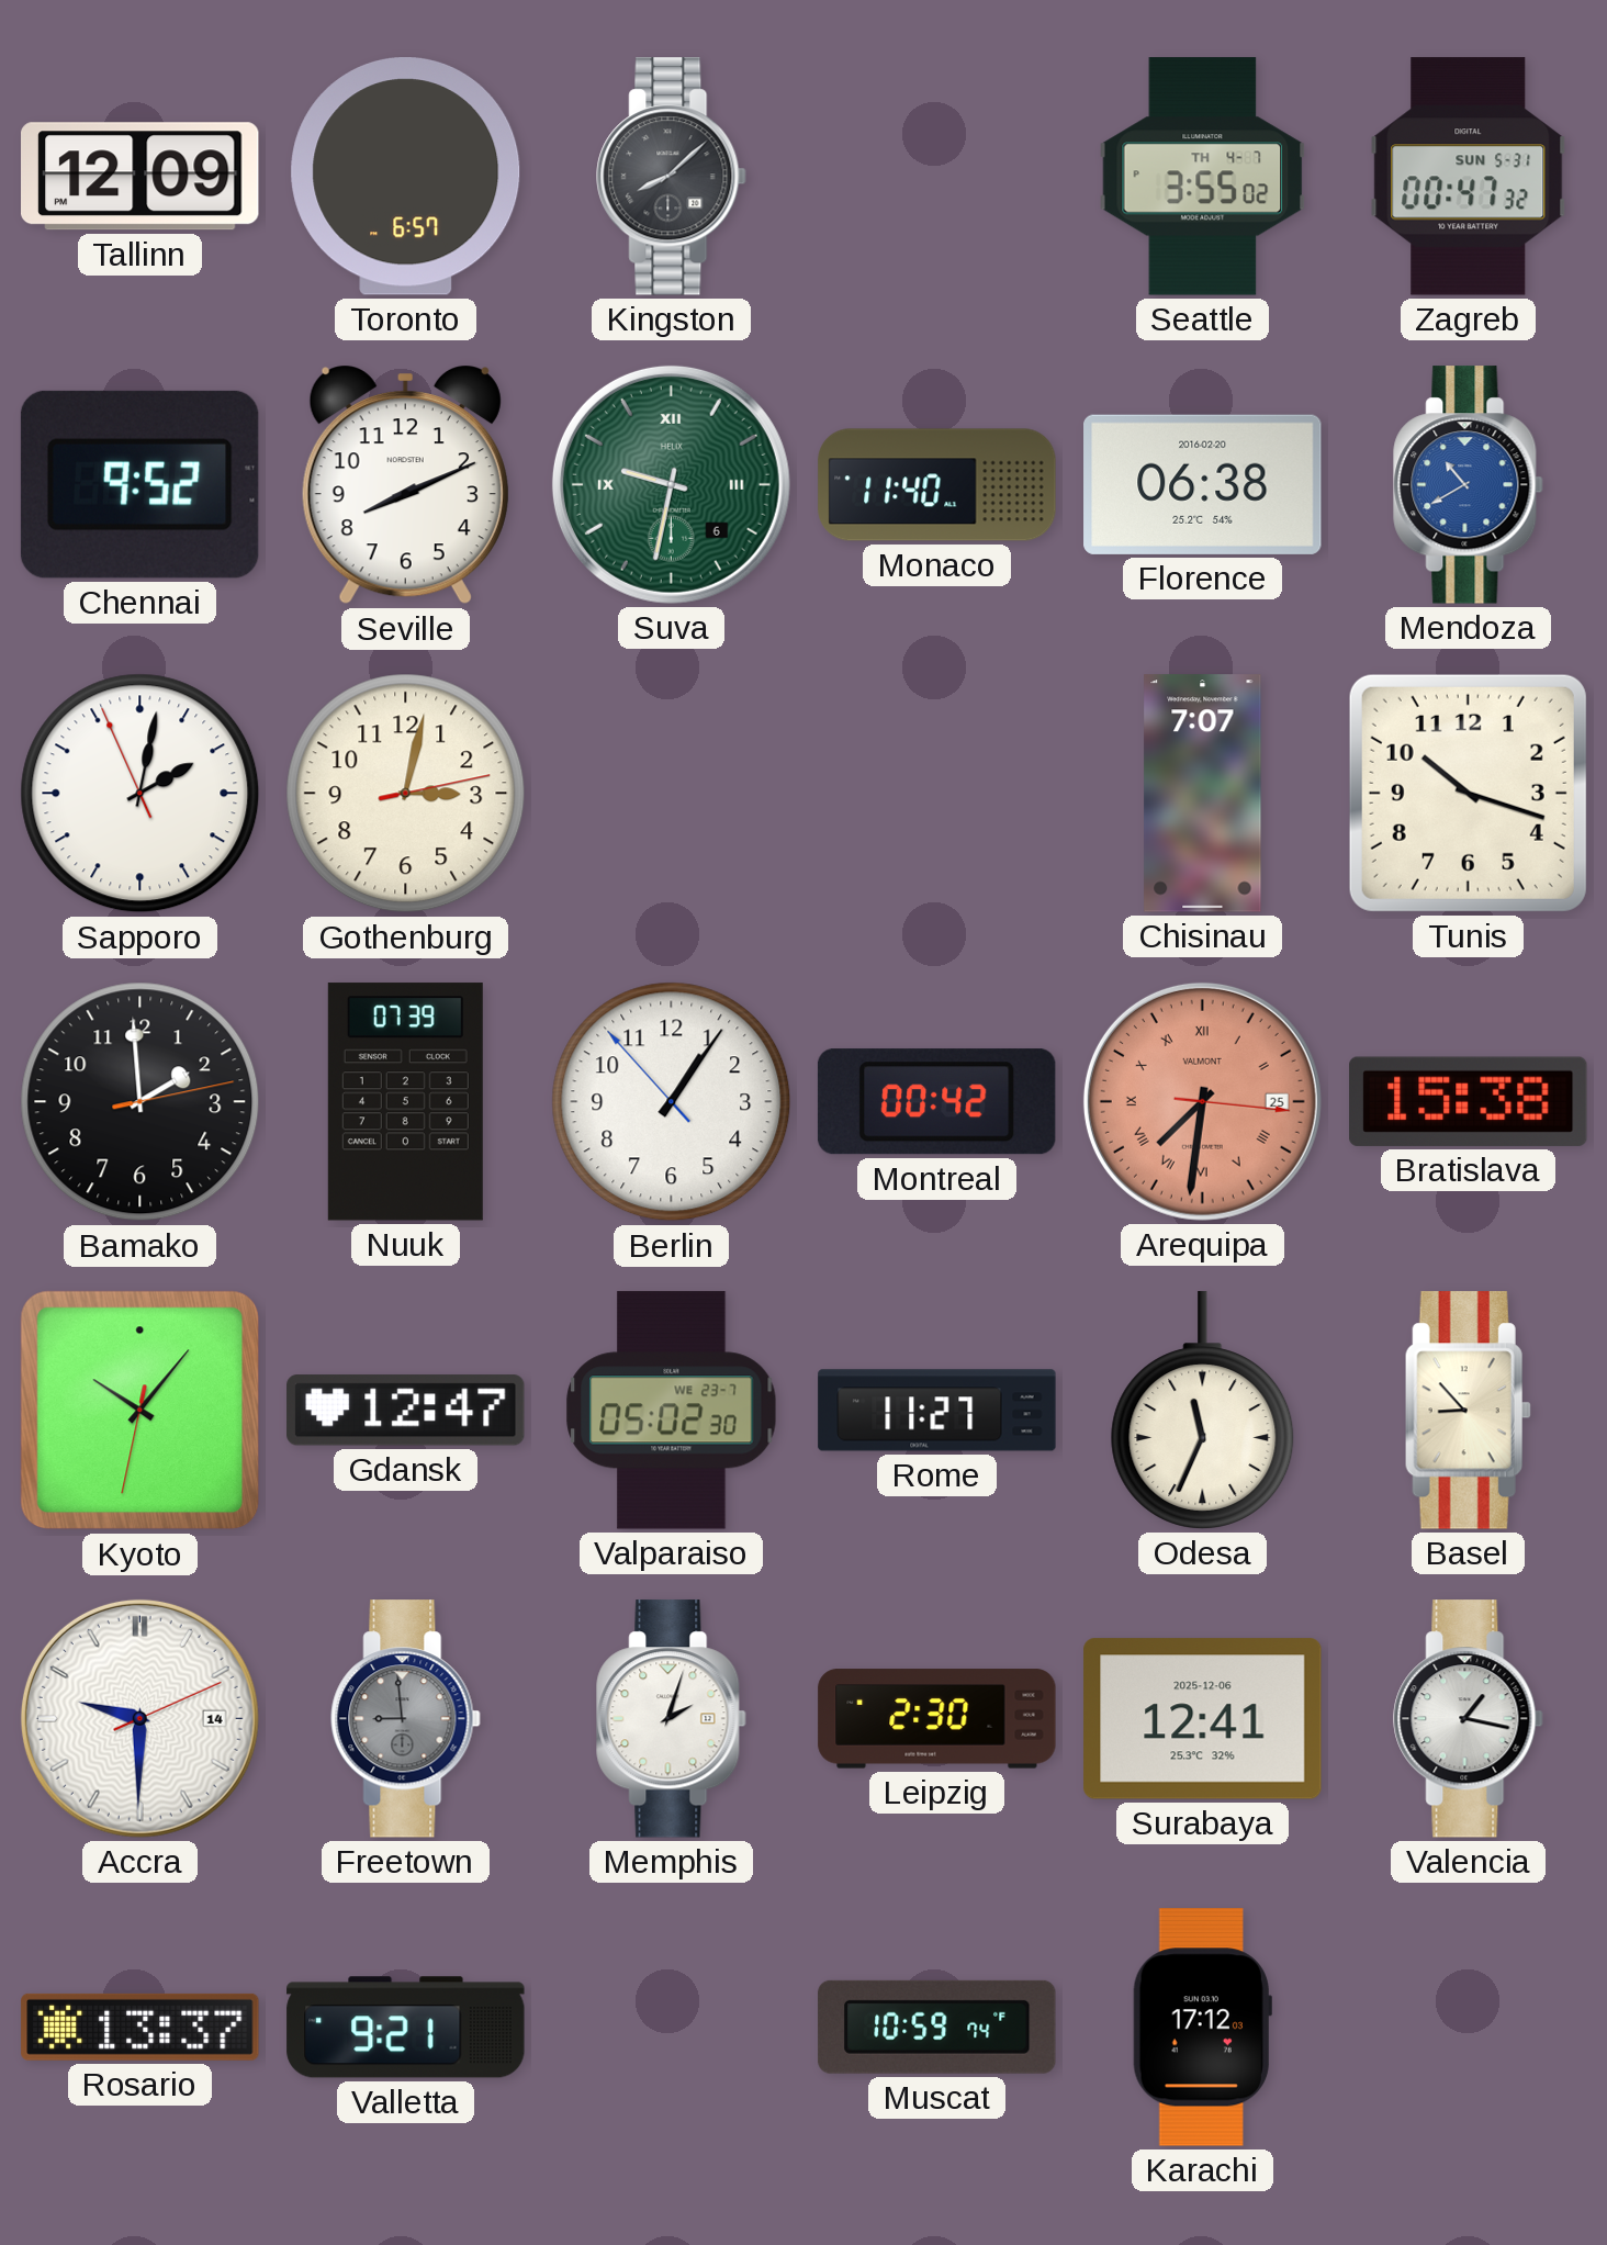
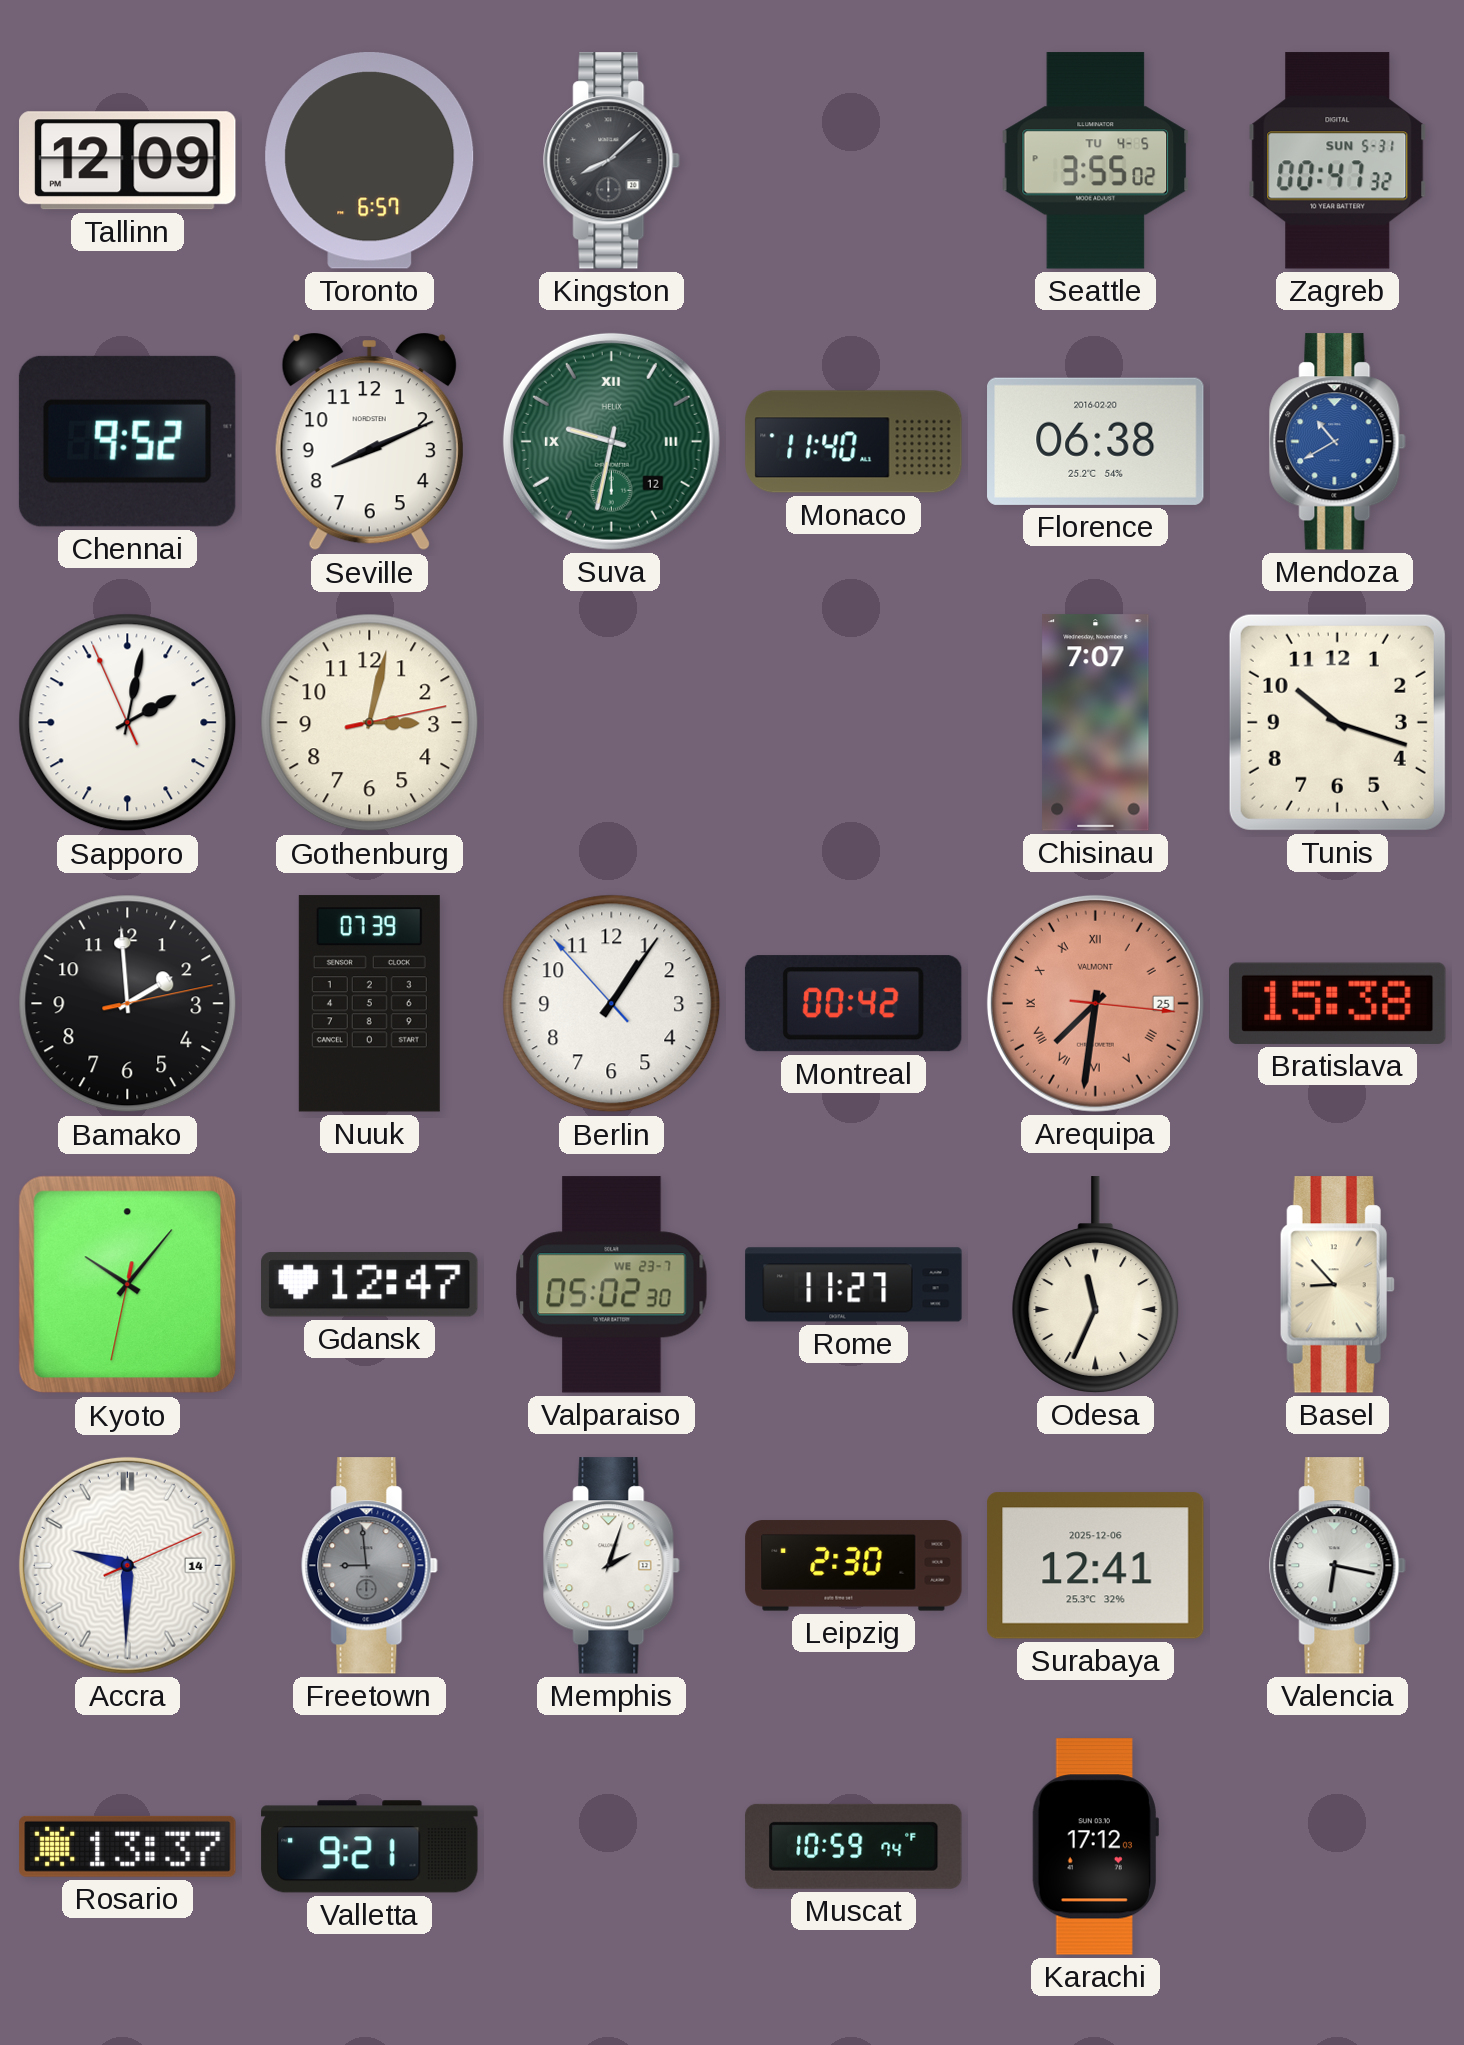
Seattle date: TH 4-7 -> TU 4-5
Suva date: 6 -> 12
Valencia: 1:17 -> 6:17
